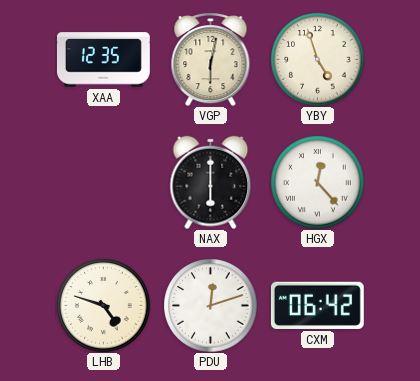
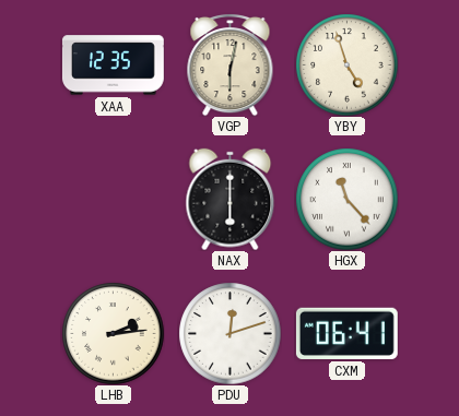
HGX: 12:23 -> 11:23
LHB: 4:48 -> 2:14
CXM: 06:42 -> 06:41
